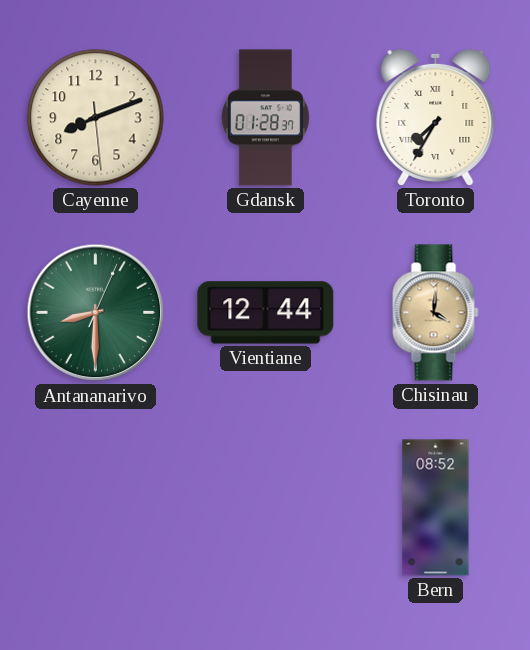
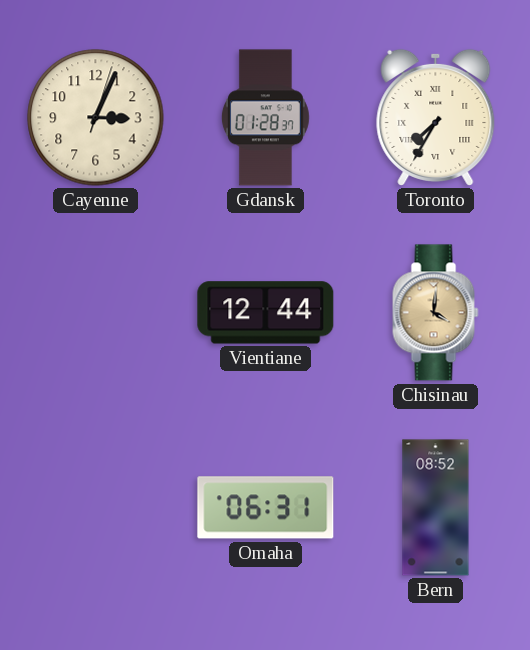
Cayenne: 8:11 -> 3:04
Antananarivo: 8:30 -> none
Omaha: none -> 06:31
